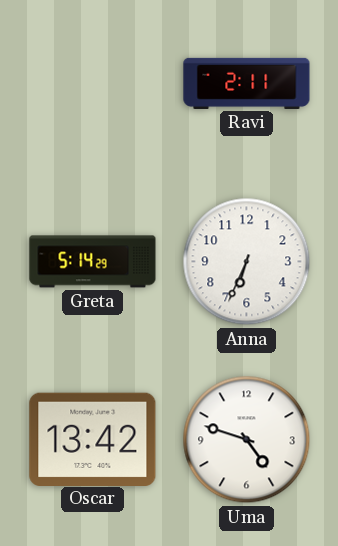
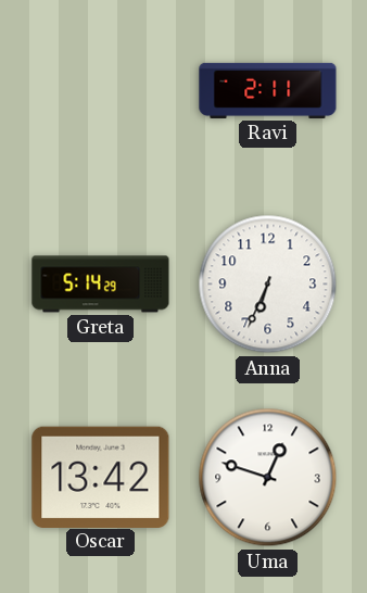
Uma: 4:48 -> 12:48
